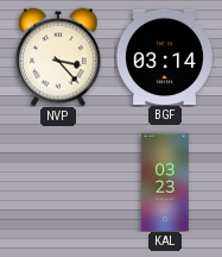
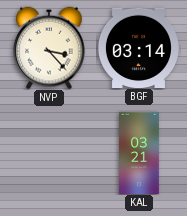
KAL: 03:23 -> 03:21
